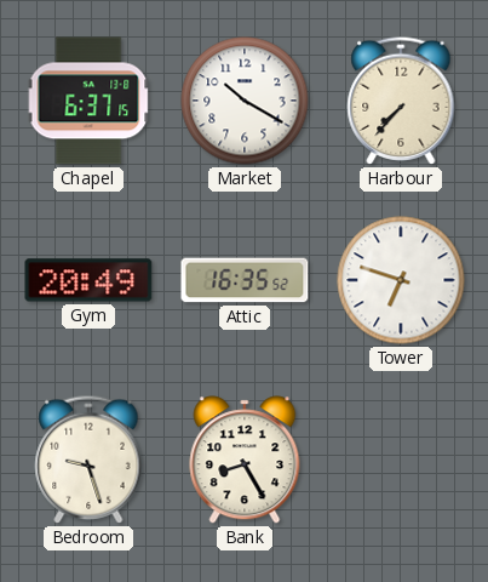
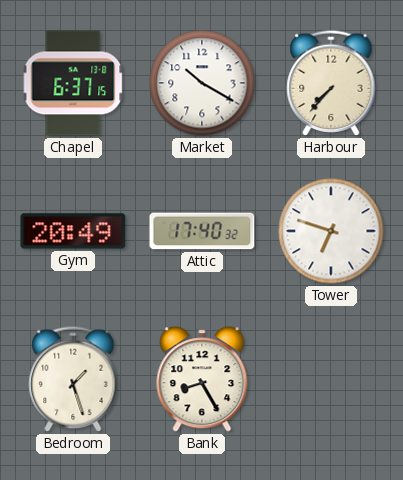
Attic: 16:35 -> 17:40
Bedroom: 9:27 -> 1:27
